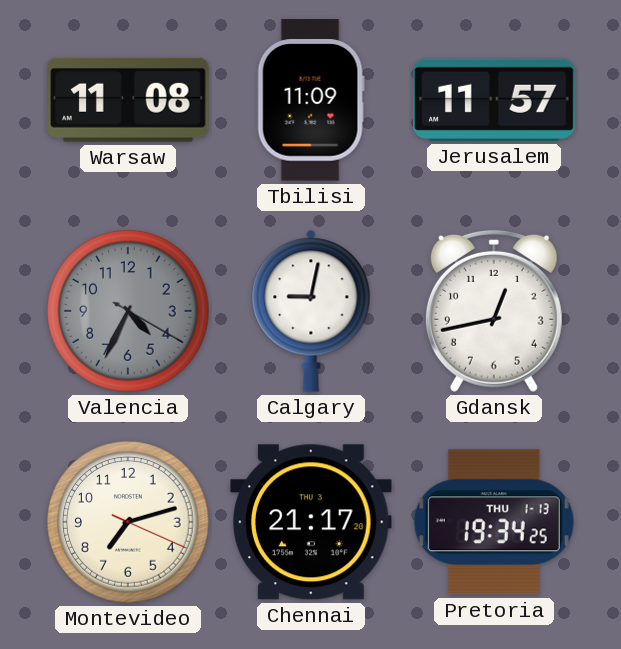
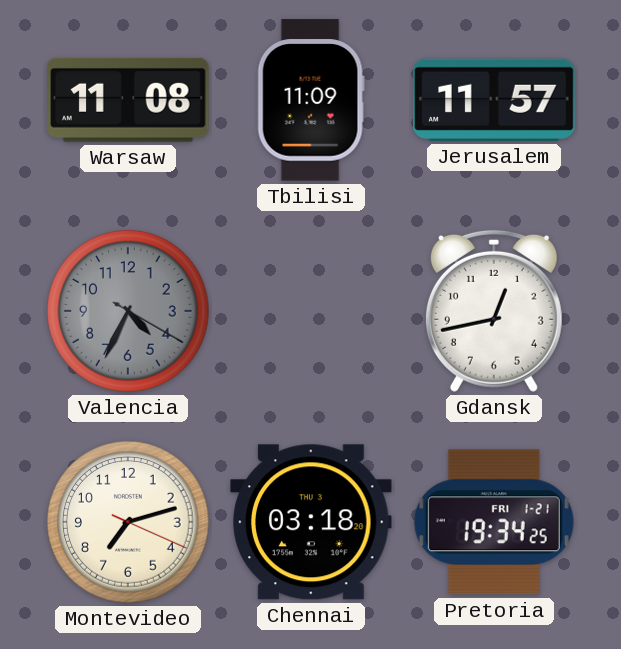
Calgary: 9:02 -> none
Chennai: 21:17 -> 03:18
Pretoria date: THU 1-13 -> FRI 1-21
